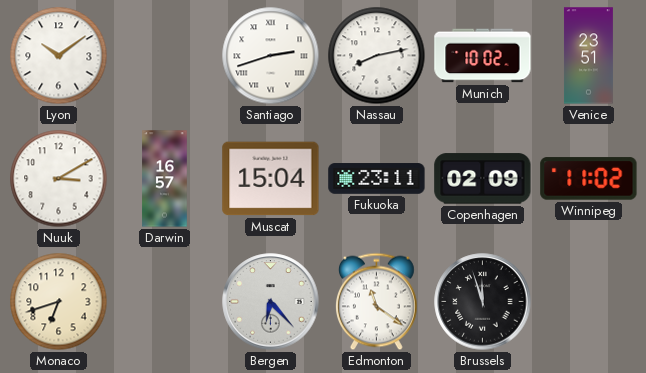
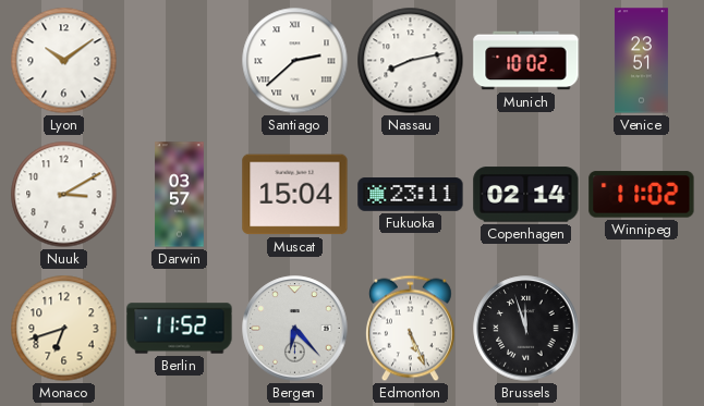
Santiago: 2:42 -> 2:38
Darwin: 16:57 -> 03:57
Copenhagen: 02:09 -> 02:14
Berlin: none -> 11:52
Edmonton: 11:21 -> 5:26
